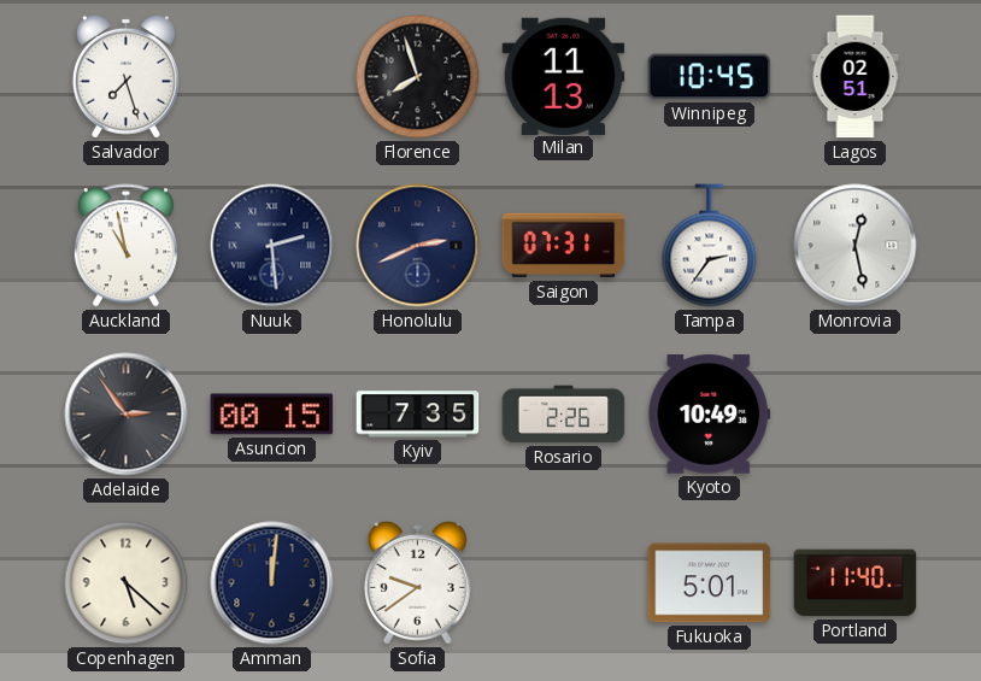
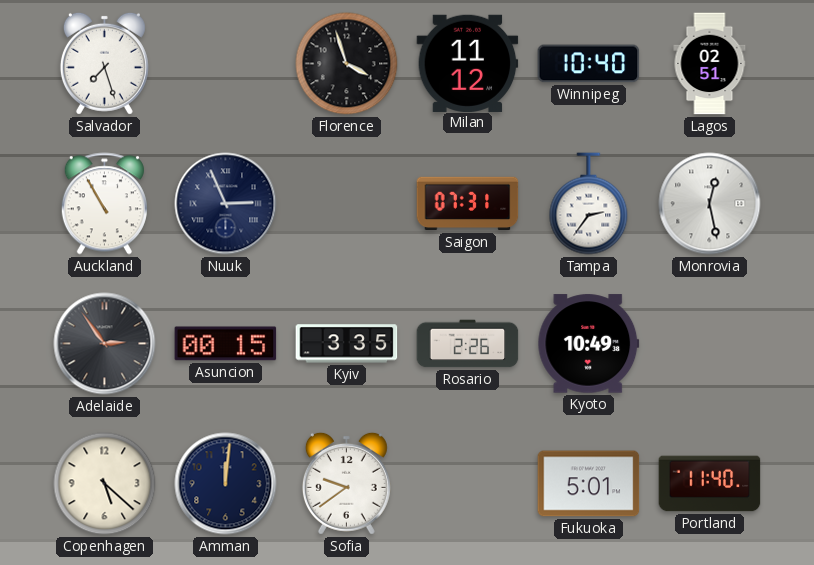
Florence: 7:57 -> 3:57
Milan: 11:13 -> 11:12
Winnipeg: 10:45 -> 10:40
Auckland: 10:58 -> 10:55
Nuuk: 2:29 -> 2:56
Honolulu: 2:41 -> none
Kyiv: 7:35 -> 3:35
